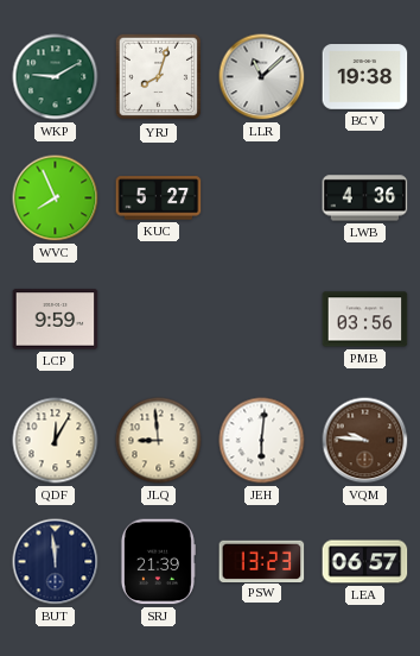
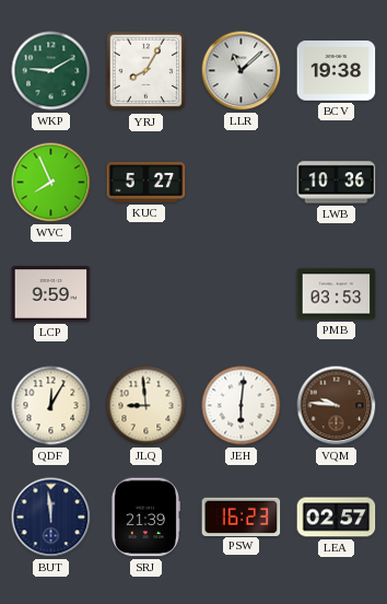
YRJ: 8:03 -> 8:05
LWB: 4:36 -> 10:36
PMB: 03:56 -> 03:53
PSW: 13:23 -> 16:23
LEA: 06:57 -> 02:57
